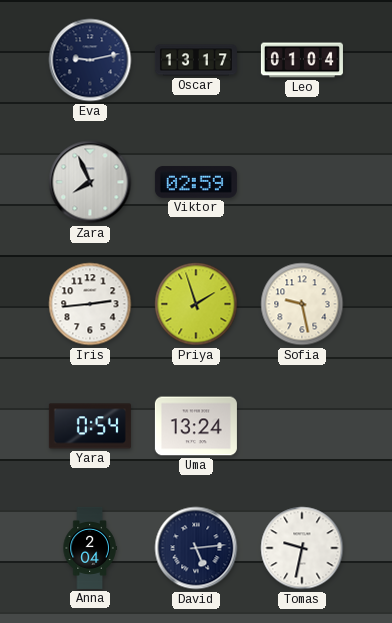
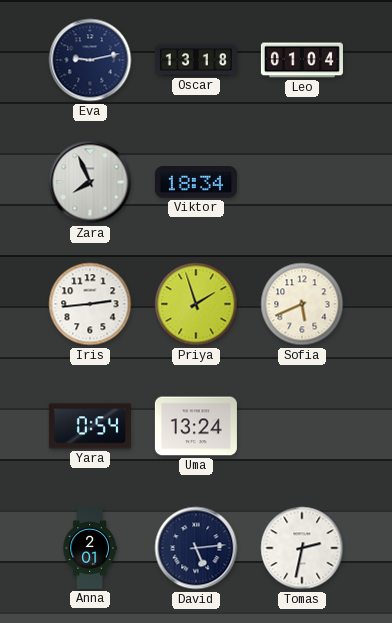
Oscar: 13:17 -> 13:18
Viktor: 02:59 -> 18:34
Sofia: 9:28 -> 5:41
Anna: 2:04 -> 2:01
Tomas: 9:32 -> 2:32
